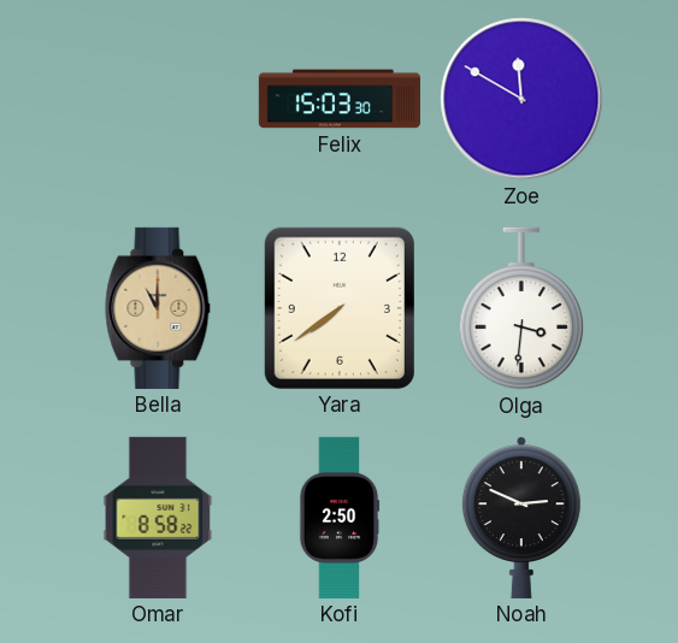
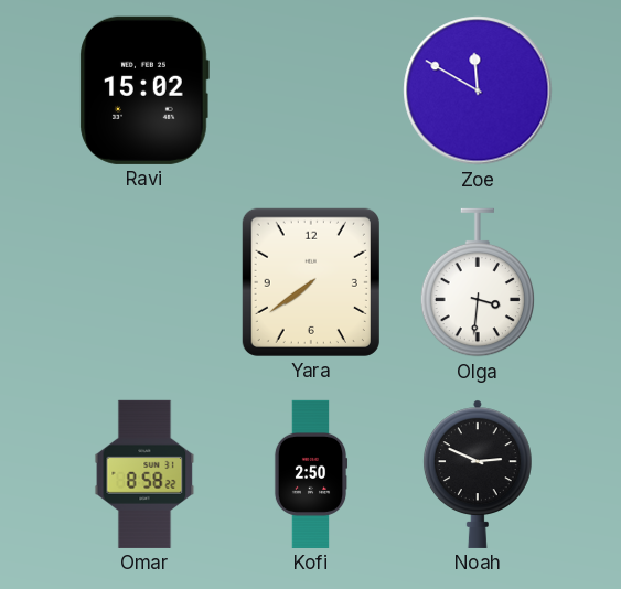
Ravi: none -> 15:02
Felix: 15:03 -> none
Bella: 11:00 -> none
